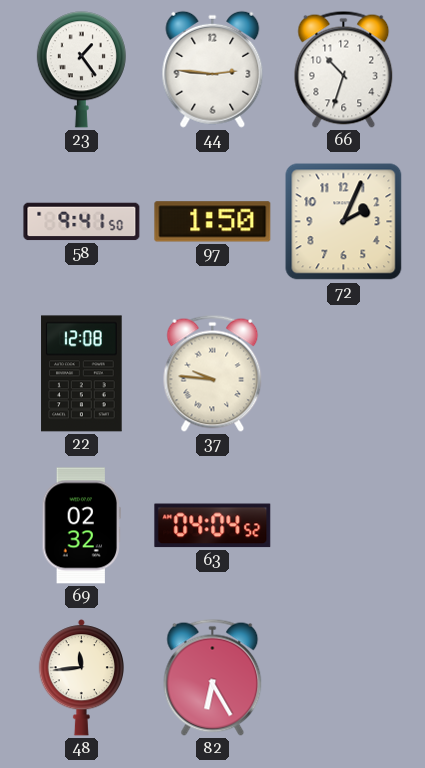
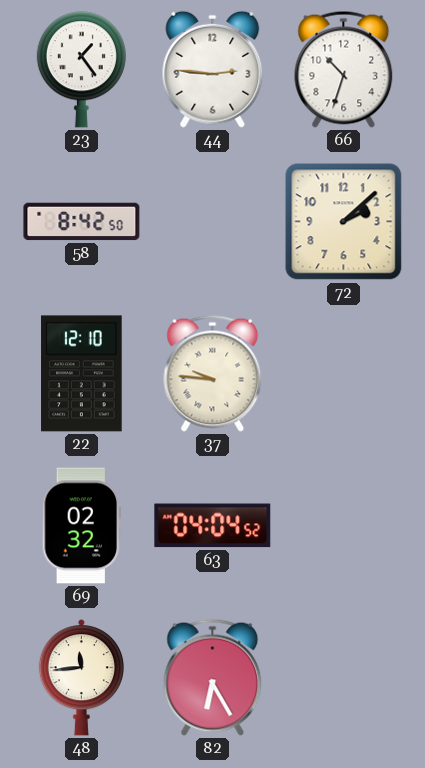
58: 9:41 -> 8:42
97: 1:50 -> none
72: 2:04 -> 2:08
22: 12:08 -> 12:10
